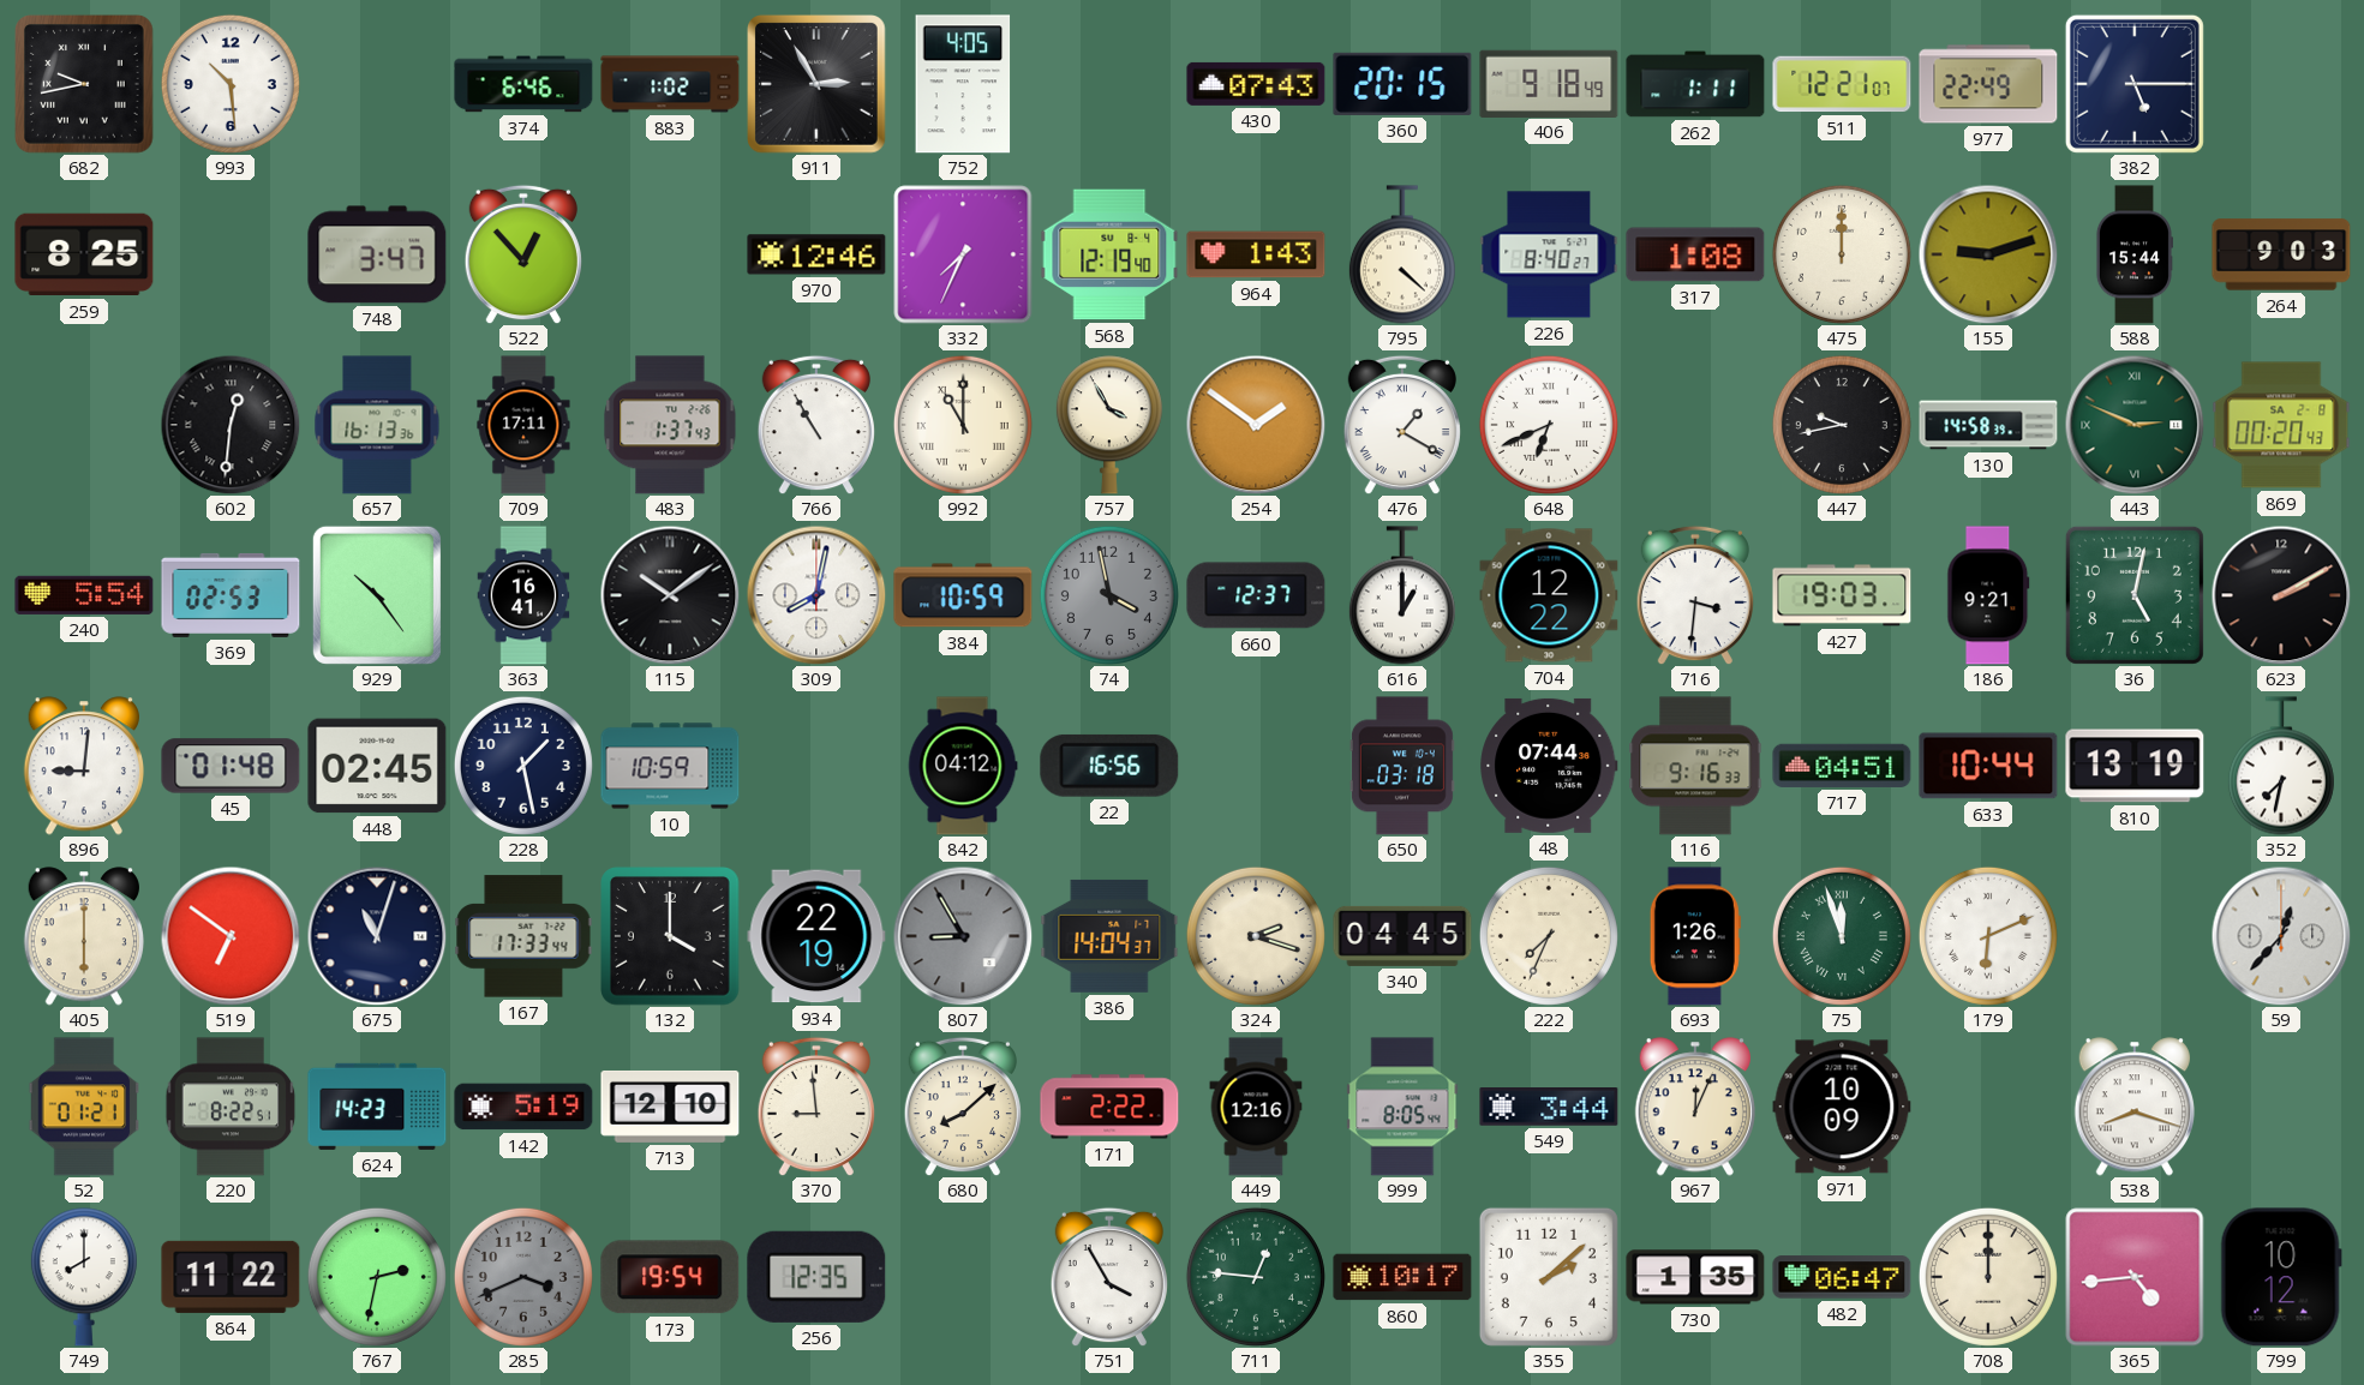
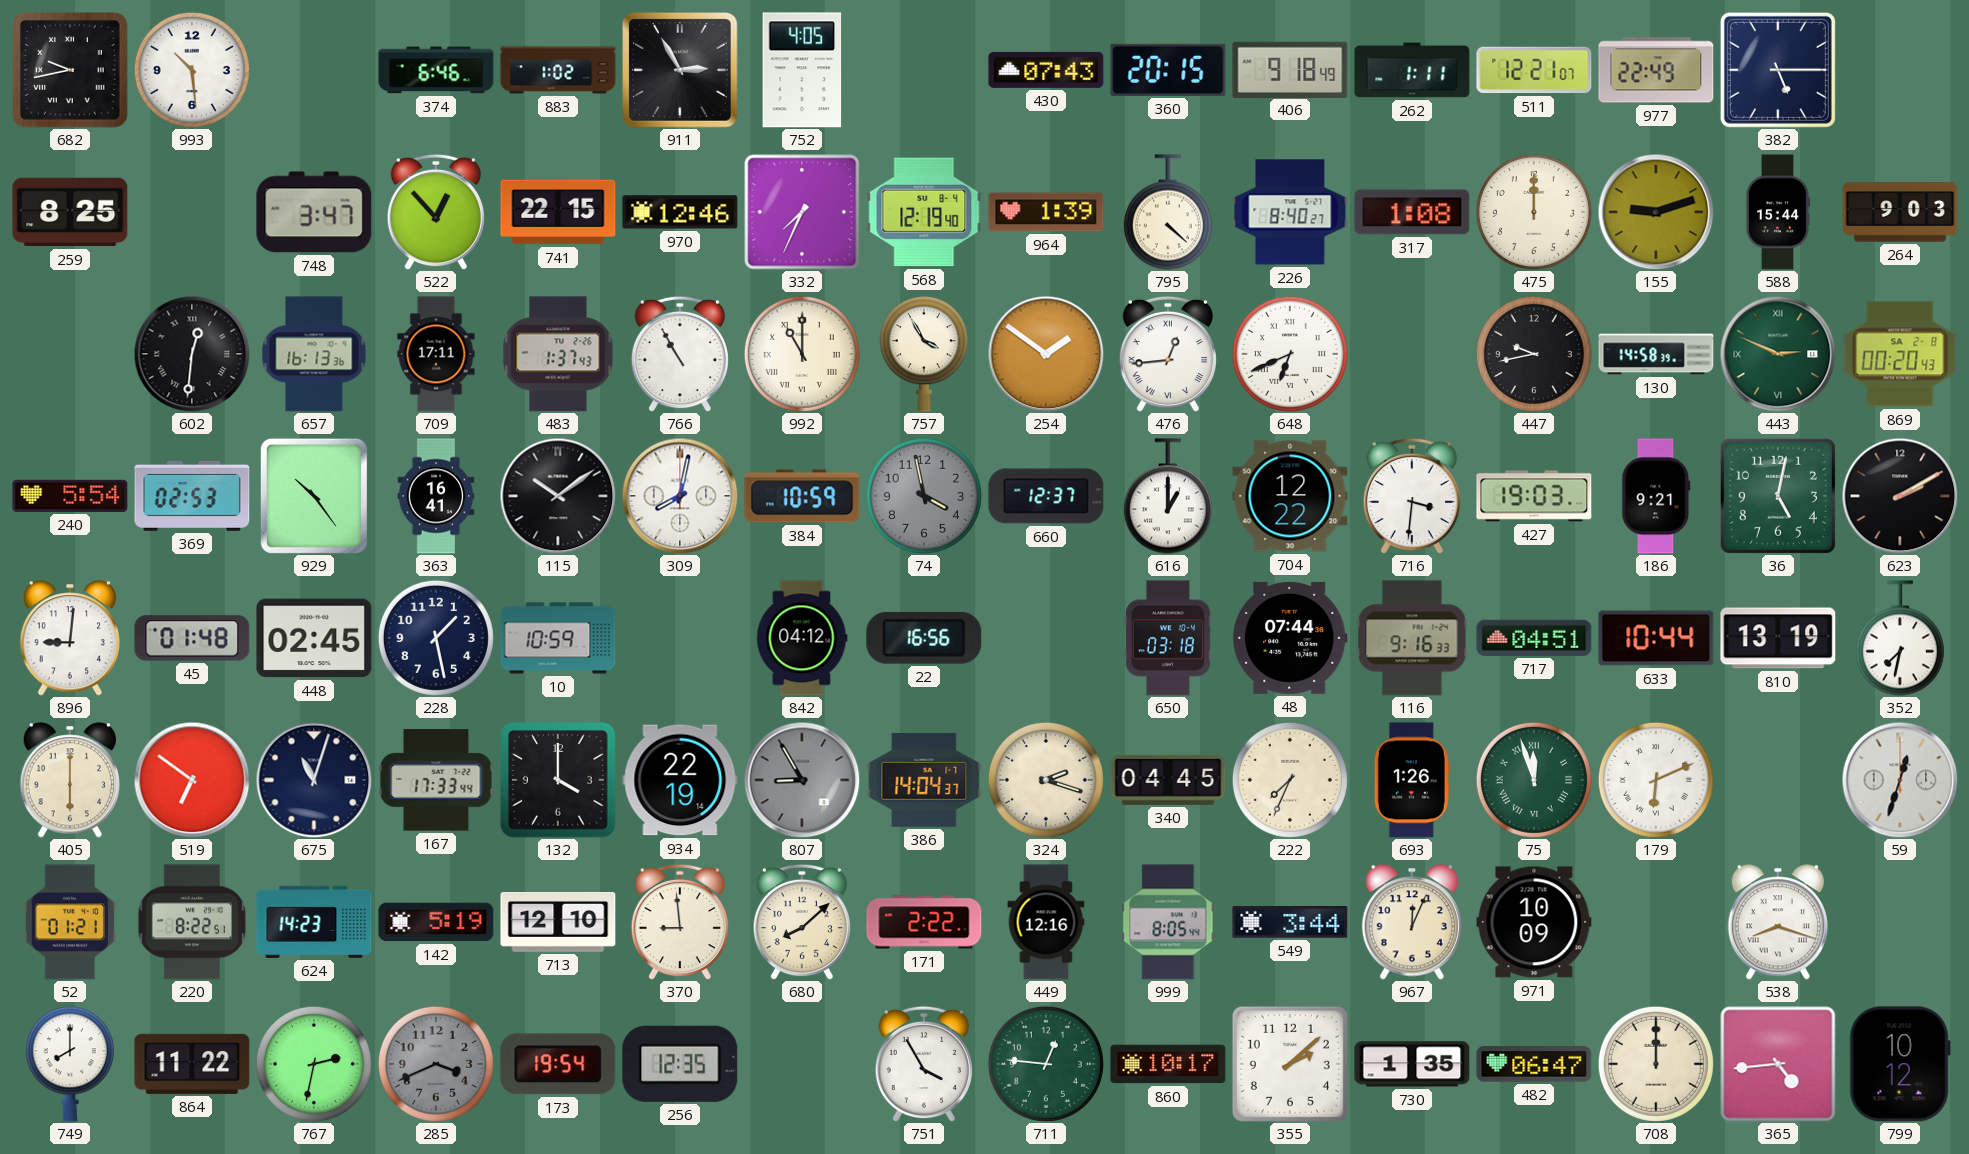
741: none -> 22:15
964: 1:43 -> 1:39
476: 1:20 -> 12:44
59: 12:37 -> 12:33
